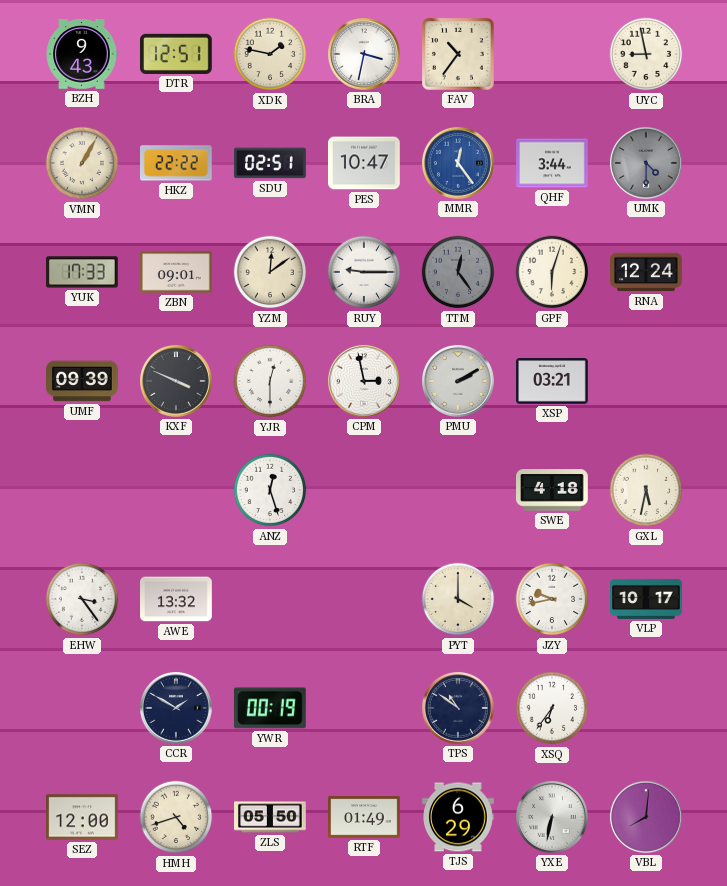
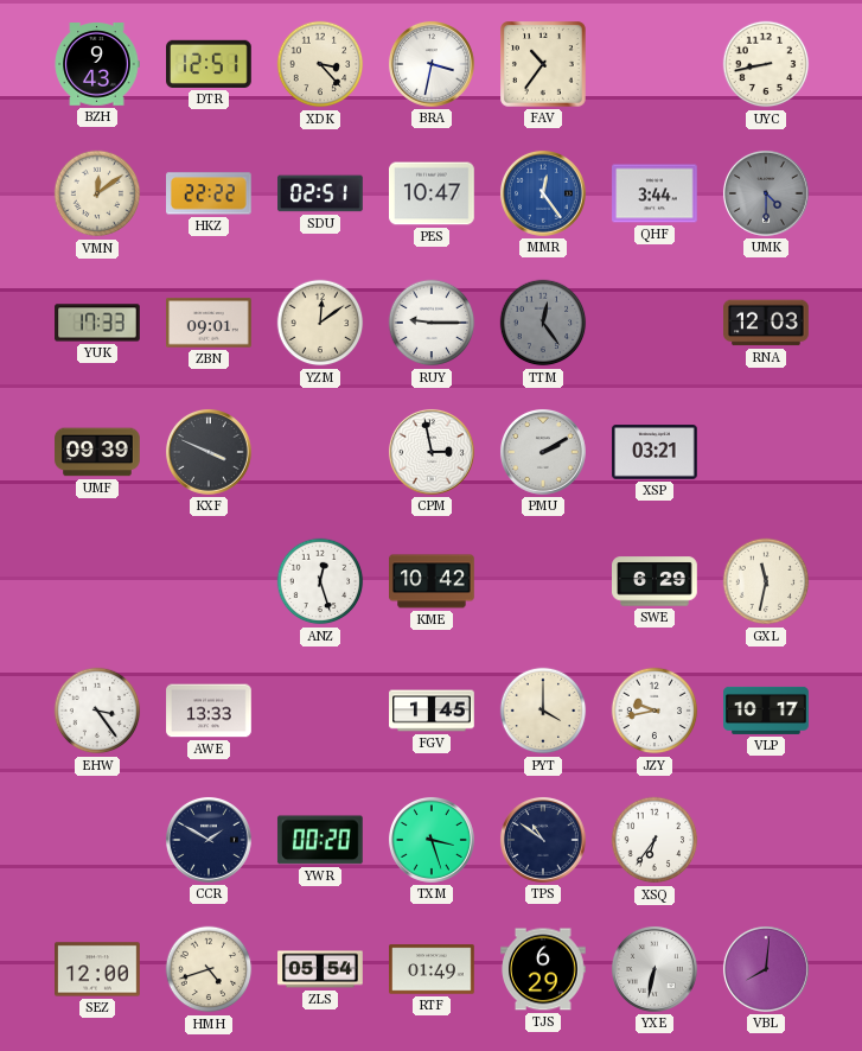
XDK: 1:47 -> 3:23
UYC: 8:58 -> 8:43
VMN: 1:05 -> 12:09
GPF: 6:03 -> none
RNA: 12:24 -> 12:03
YJR: 12:30 -> none
KME: none -> 10:42
SWE: 4:18 -> 6:29
GXL: 5:32 -> 11:32
AWE: 13:32 -> 13:33
FGV: none -> 1:45
YWR: 00:19 -> 00:20
TXM: none -> 3:27
ZLS: 05:50 -> 05:54
